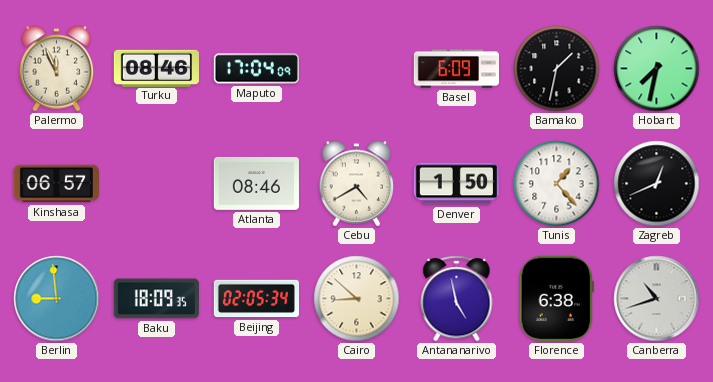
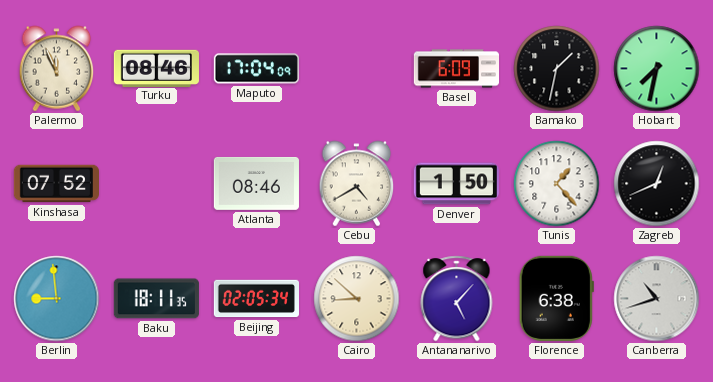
Kinshasa: 06:57 -> 07:52
Baku: 18:09 -> 18:11
Antananarivo: 4:58 -> 5:07
